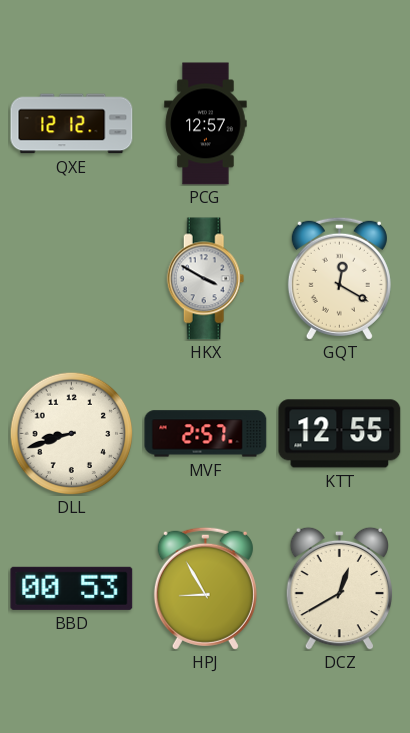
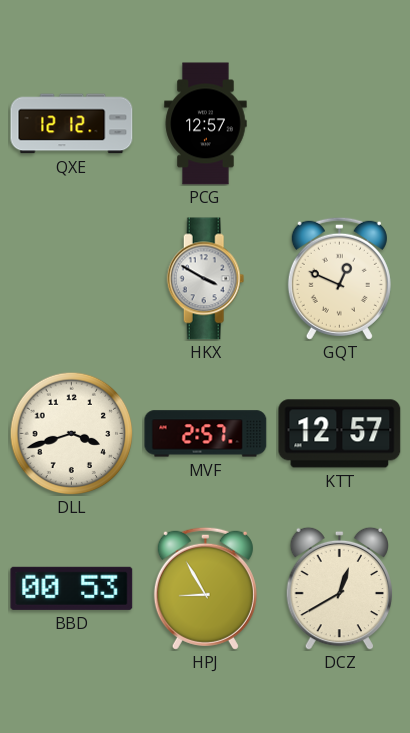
GQT: 12:20 -> 12:49
DLL: 8:42 -> 3:42
KTT: 12:55 -> 12:57
